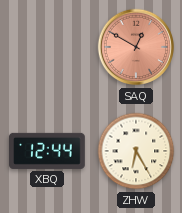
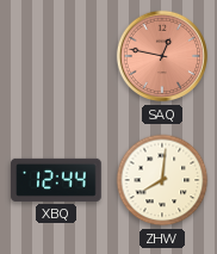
SAQ: 12:50 -> 12:47
ZHW: 6:25 -> 8:01
